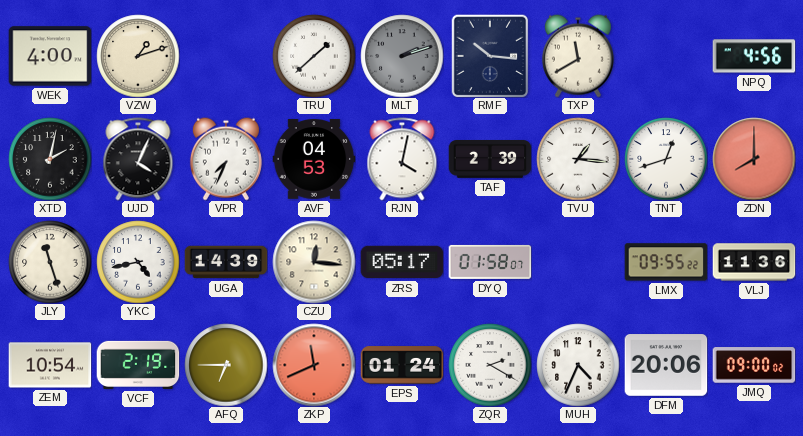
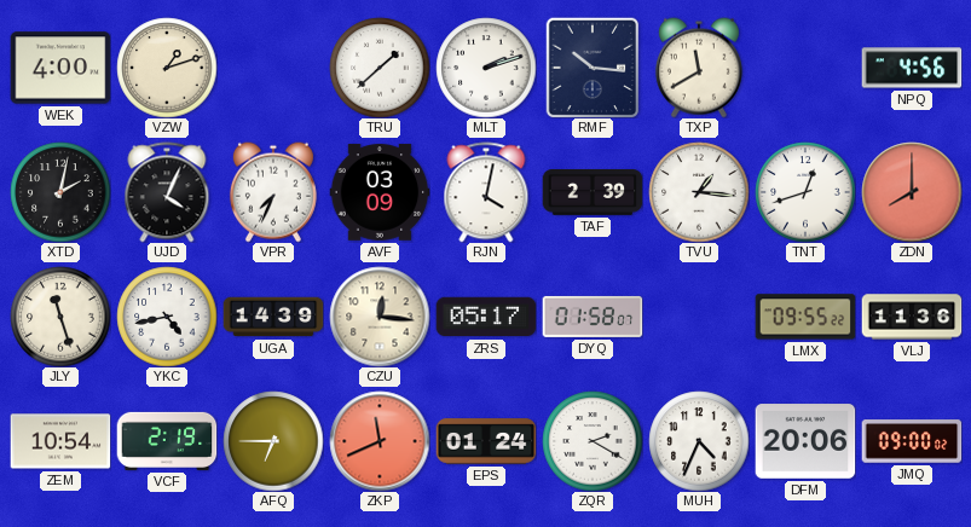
MLT dial: grey -> white
AVF: 04:53 -> 03:09
